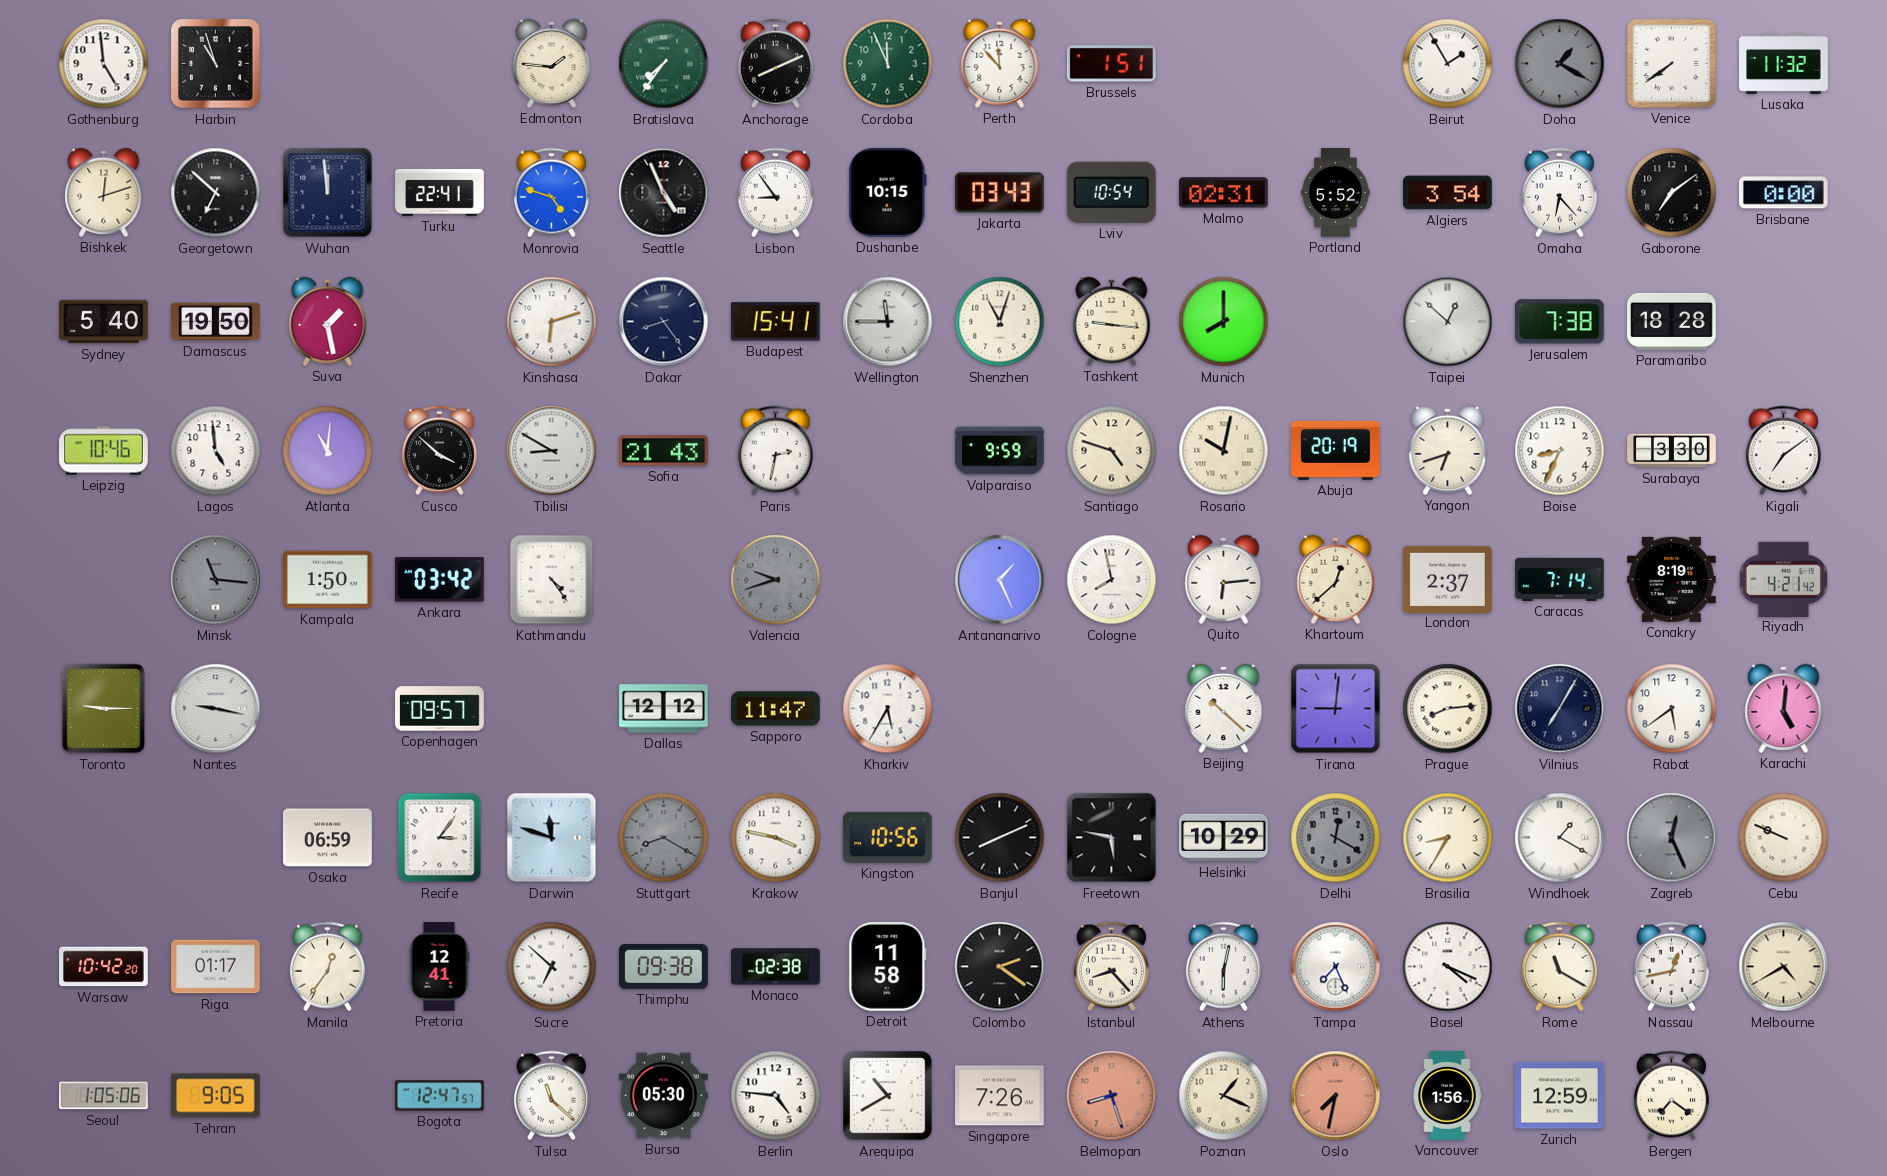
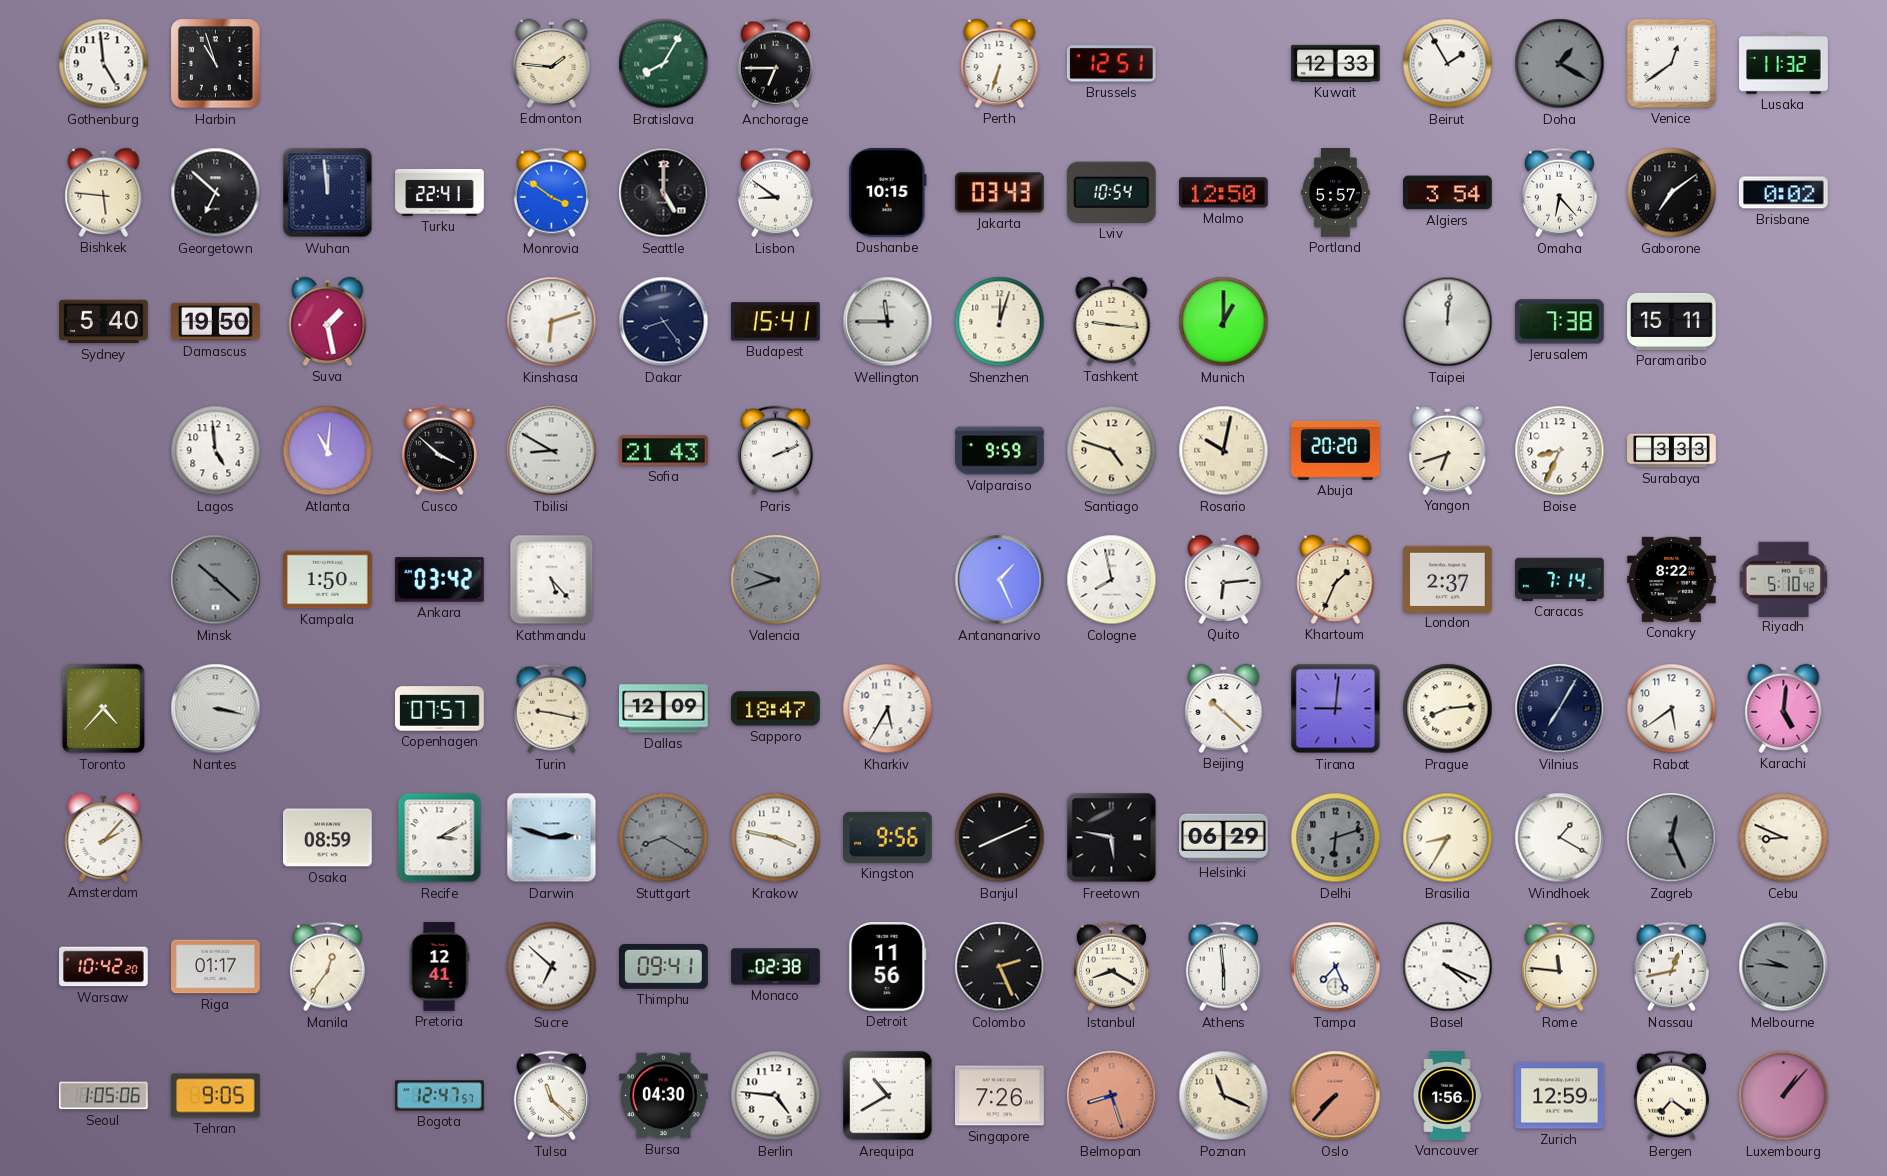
Bratislava: 7:36 -> 8:05
Anchorage: 8:11 -> 6:45
Cordoba: 11:56 -> none
Perth: 11:53 -> 6:33
Brussels: 1:51 -> 12:51
Kuwait: none -> 12:33
Venice: 7:39 -> 12:39
Bishkek: 12:12 -> 5:46
Monrovia: 4:48 -> 3:51
Seattle: 4:56 -> 5:00
Lisbon: 8:54 -> 8:51
Malmo: 02:31 -> 12:50
Portland: 5:52 -> 5:57
Brisbane: 0:00 -> 0:02
Shenzhen: 11:03 -> 12:03
Munich: 8:00 -> 1:00
Taipei: 12:52 -> 12:01
Paramaribo: 18:28 -> 15:11
Leipzig: 10:46 -> none
Paris: 2:32 -> 2:11
Abuja: 20:19 -> 20:20
Surabaya: 3:30 -> 3:33
Kigali: 7:09 -> none
Minsk: 11:16 -> 10:22
Kathmandu: 4:24 -> 5:23
Khartoum: 12:38 -> 1:34
Conakry: 8:19 -> 8:22
Riyadh: 4:21 -> 5:10
Toronto: 9:15 -> 4:37
Nantes: 9:17 -> 3:17
Copenhagen: 09:57 -> 07:57
Turin: none -> 9:17
Dallas: 12:12 -> 12:09
Sapporo: 11:47 -> 18:47
Amsterdam: none -> 2:07
Osaka: 06:59 -> 08:59
Recife: 3:06 -> 3:10
Darwin: 11:48 -> 2:48
Kingston: 10:56 -> 9:56
Helsinki: 10:29 -> 06:29
Delhi: 12:20 -> 6:12
Cebu: 9:49 -> 8:49
Thimphu: 09:38 -> 09:41
Detroit: 11:58 -> 11:56
Colombo: 2:21 -> 2:26
Istanbul: 8:23 -> 8:20
Athens: 6:02 -> 5:59
Rome: 11:20 -> 11:46
Melbourne: 4:40 -> 9:46
Melbourne dial: cream -> grey
Bursa: 05:30 -> 04:30
Poznan: 1:19 -> 11:19
Oslo: 7:32 -> 7:37
Luxembourg: none -> 1:07
